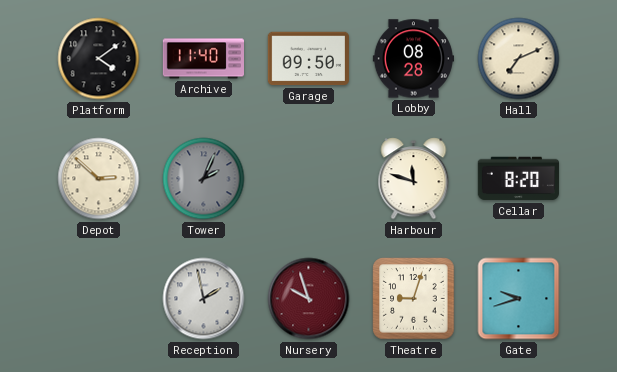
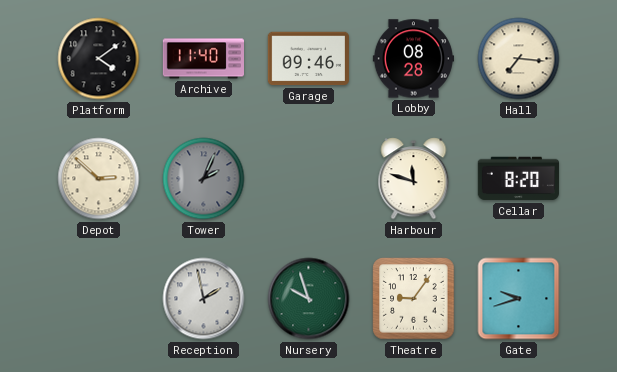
Garage: 09:50 -> 09:46
Hall: 7:11 -> 7:16
Nursery dial: burgundy -> green
Theatre: 9:03 -> 9:06
